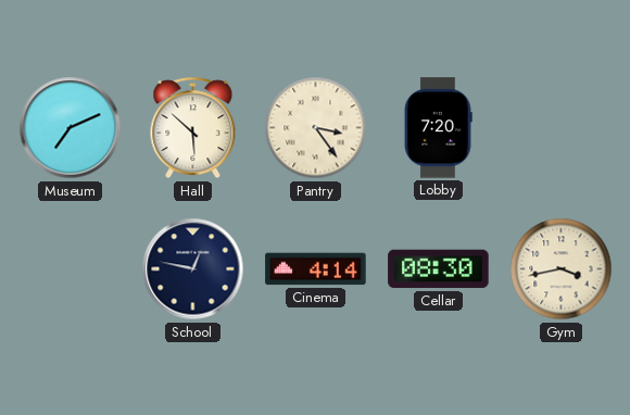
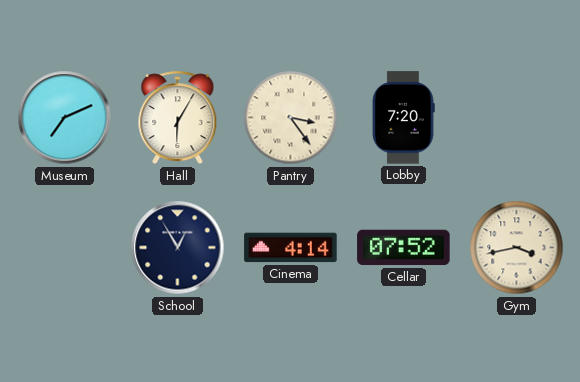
Hall: 5:52 -> 6:05
School: 12:47 -> 12:55
Cellar: 08:30 -> 07:52
